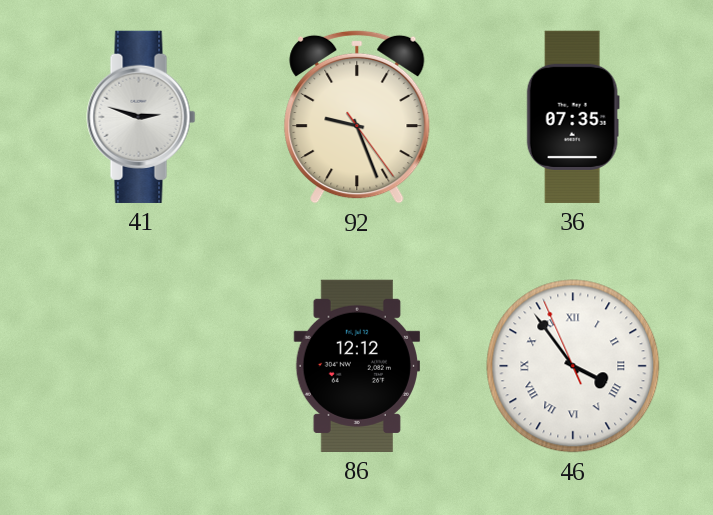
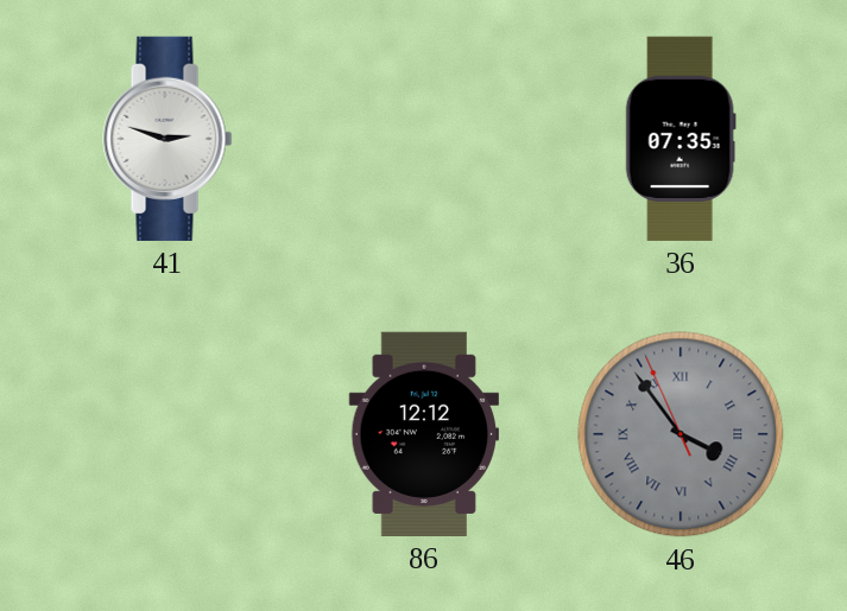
92: 9:26 -> none
46 dial: white -> grey
